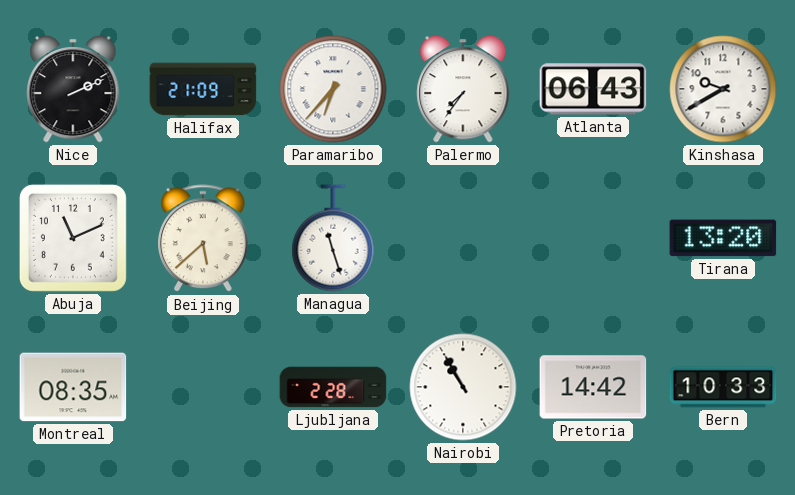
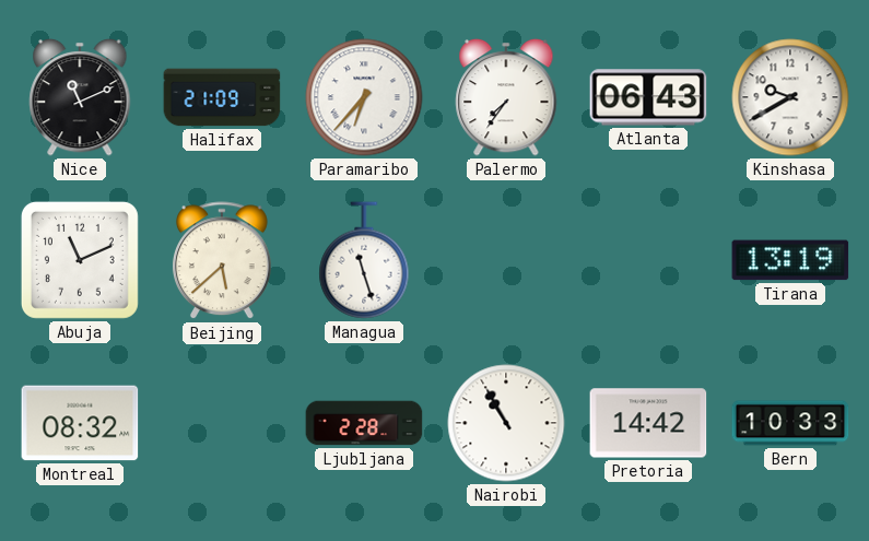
Nice: 2:11 -> 11:11
Tirana: 13:20 -> 13:19
Montreal: 08:35 -> 08:32
